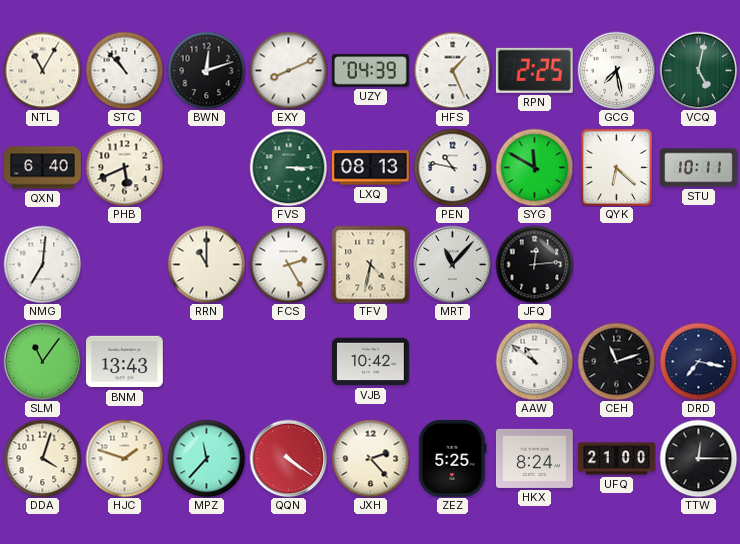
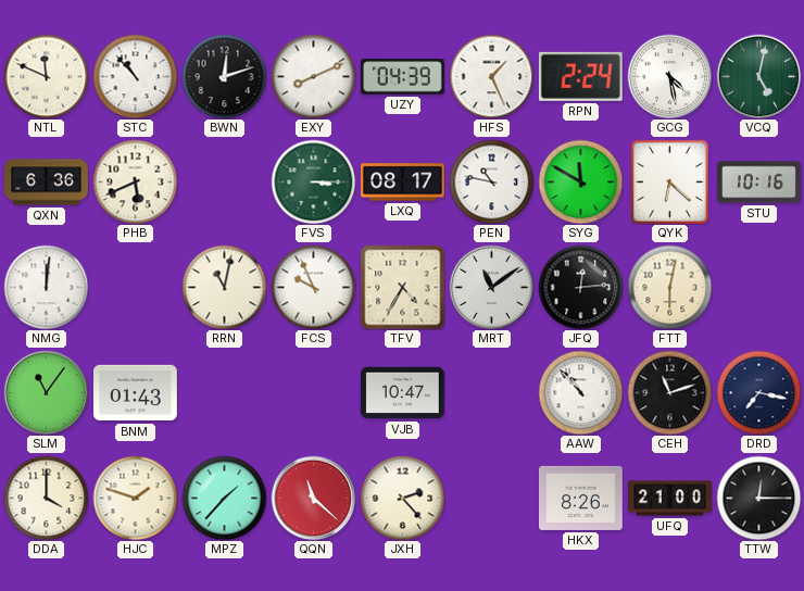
NTL: 11:05 -> 11:49
RPN: 2:25 -> 2:24
GCG: 7:28 -> 4:28
QXN: 6:40 -> 6:36
LXQ: 08:13 -> 08:17
STU: 10:11 -> 10:16
NMG: 7:01 -> 12:01
RRN: 11:00 -> 11:02
FCS: 2:25 -> 9:56
TFV: 4:32 -> 4:35
MRT: 11:07 -> 11:09
FTT: none -> 6:02
BNM: 13:43 -> 01:43
VJB: 10:42 -> 10:47
AAW: 10:51 -> 10:53
DDA: 4:03 -> 4:00
MPZ: 11:37 -> 1:37
QQN: 4:21 -> 11:22
ZEZ: 5:25 -> none
HKX: 8:24 -> 8:26
